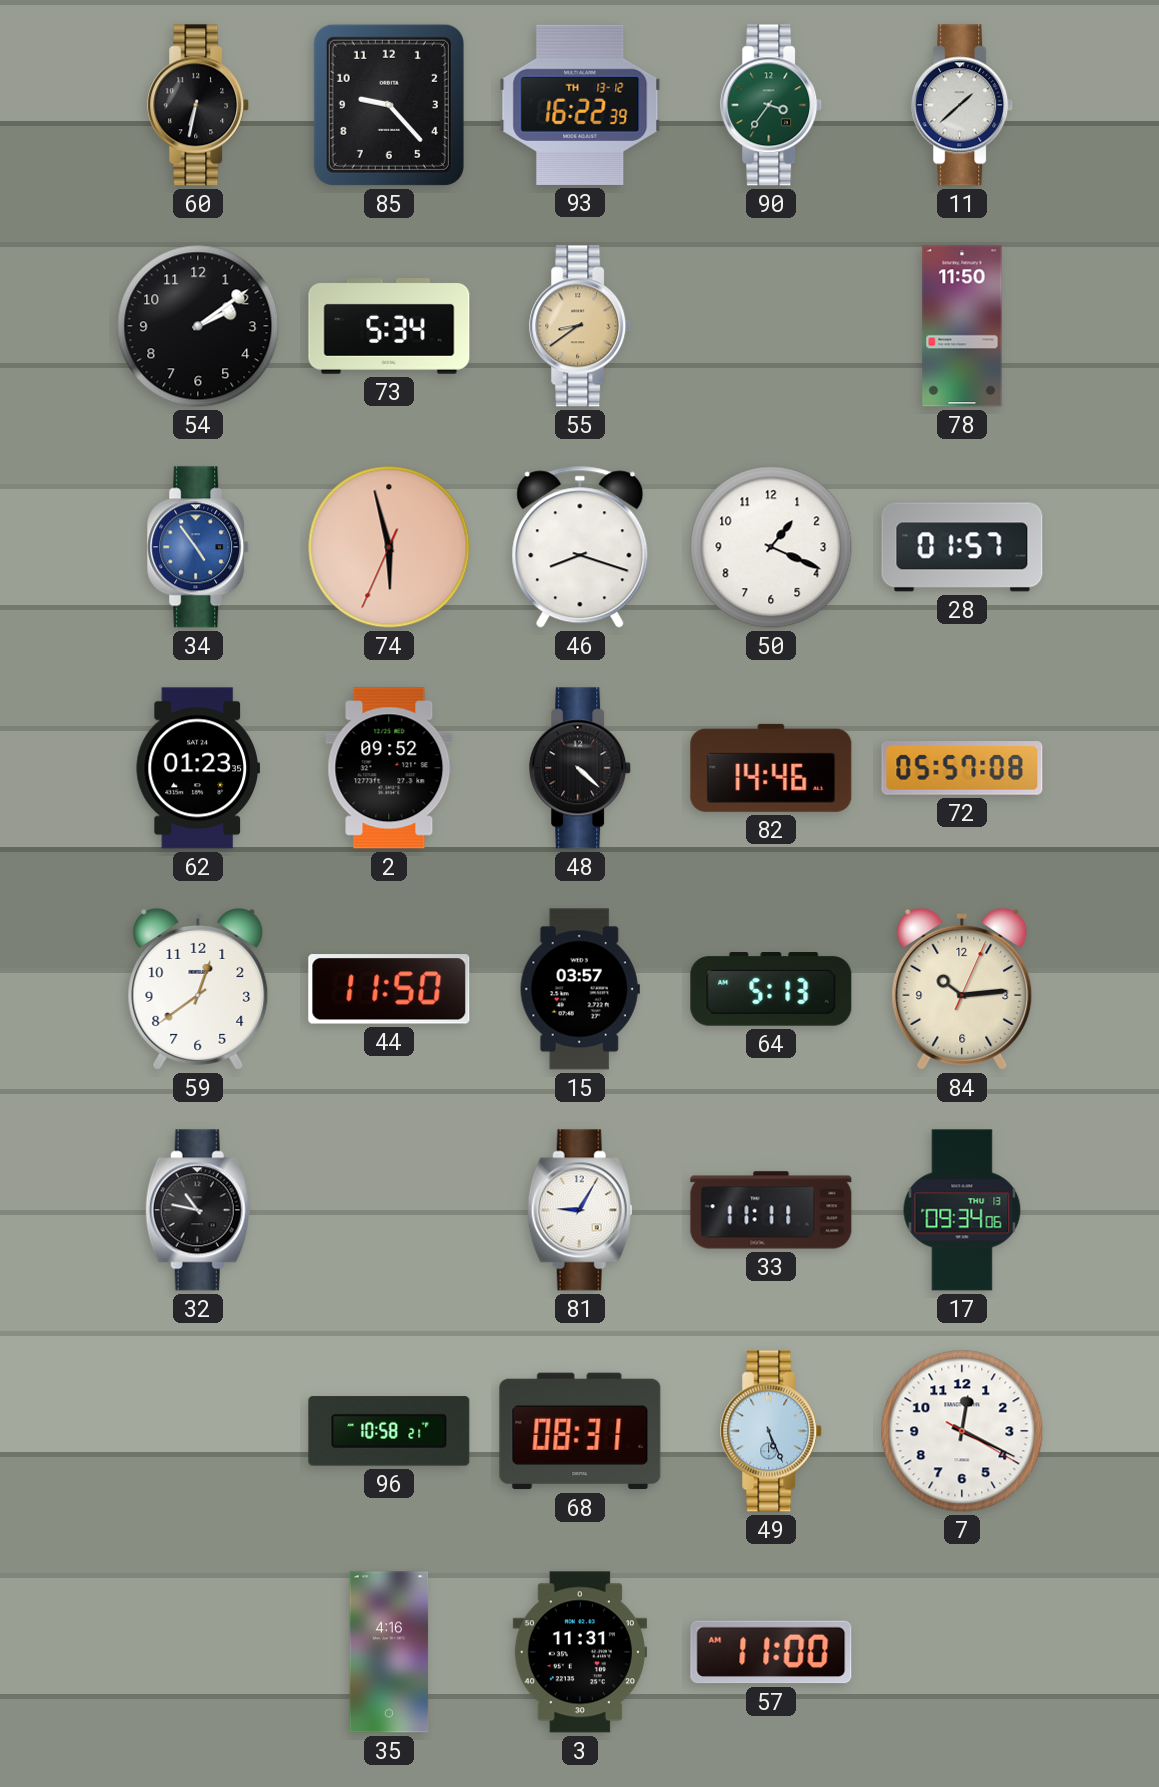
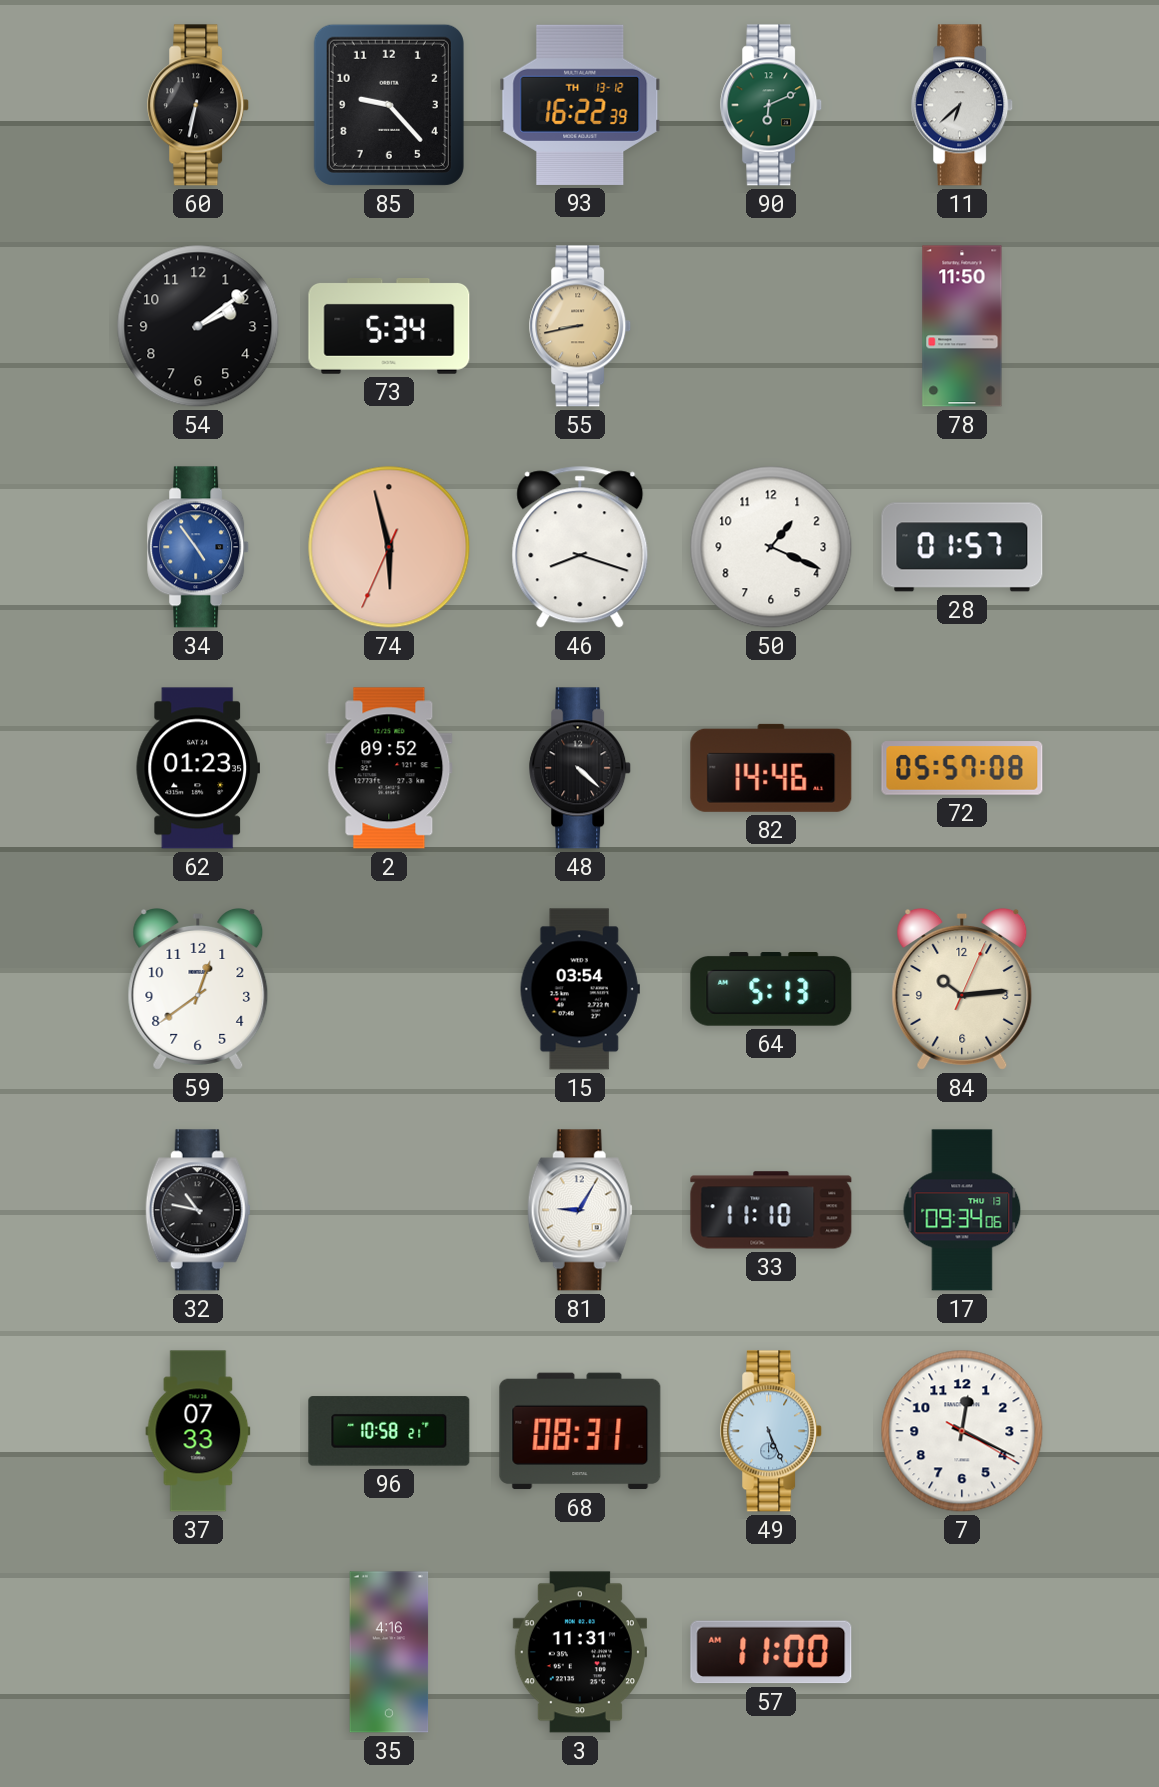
90: 3:36 -> 6:11
11: 1:38 -> 6:38
55: 8:39 -> 8:43
44: 11:50 -> none
15: 03:57 -> 03:54
33: 11:11 -> 11:10
37: none -> 07:33
